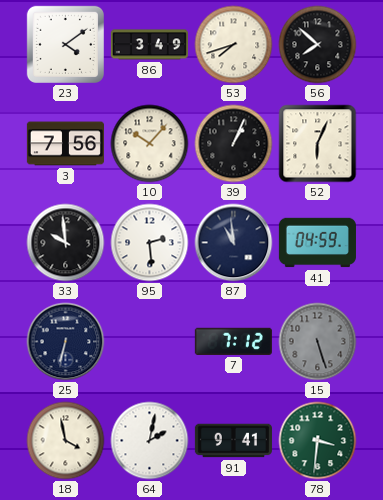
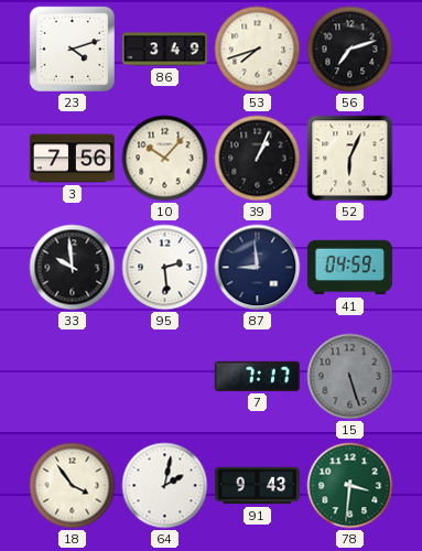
23: 4:09 -> 4:12
56: 7:52 -> 7:12
87: 10:59 -> 8:59
25: 6:32 -> none
7: 7:12 -> 7:17
18: 3:58 -> 3:54
91: 9:41 -> 9:43
